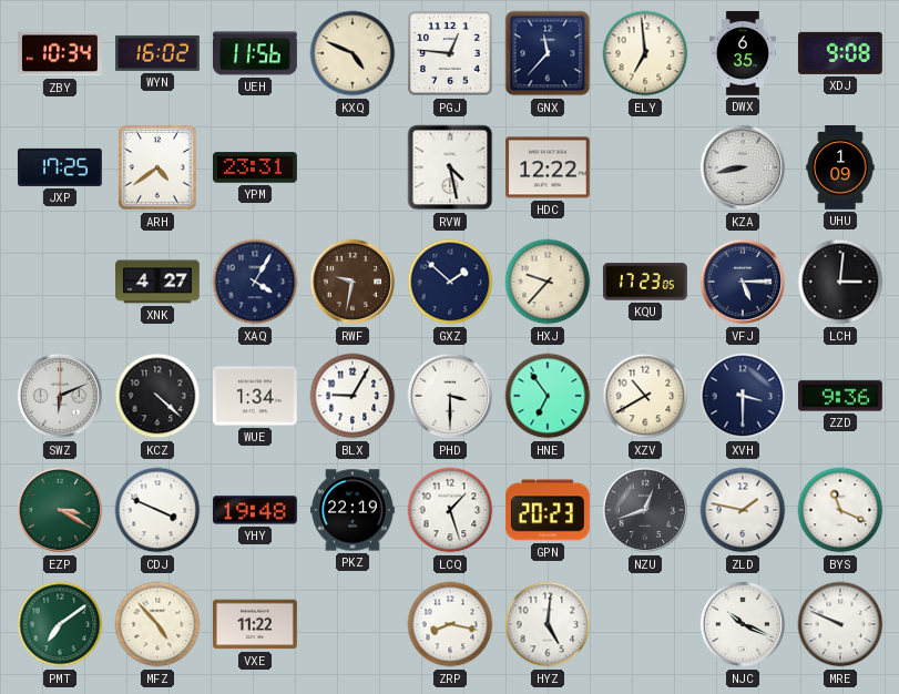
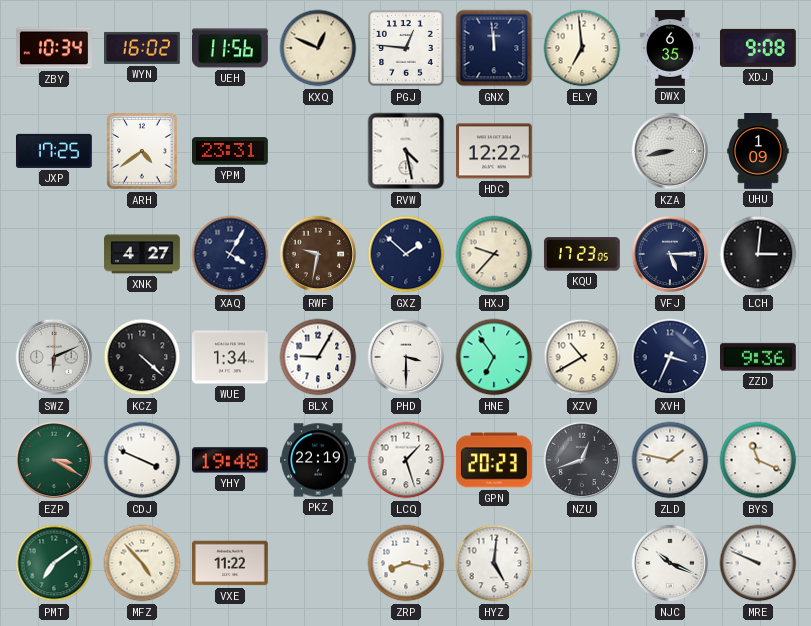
KXQ: 4:49 -> 12:49
GNX: 11:37 -> 11:59
XVH: 3:30 -> 3:34
